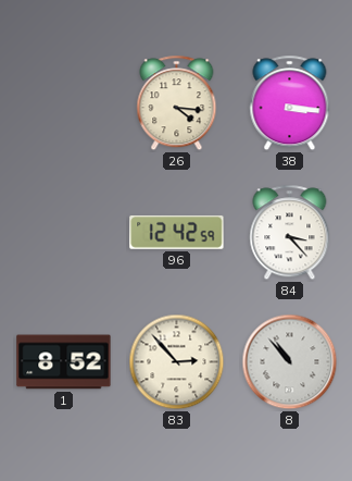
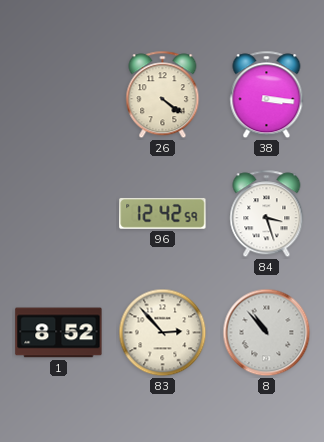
26: 4:16 -> 4:21
84: 3:23 -> 3:27
